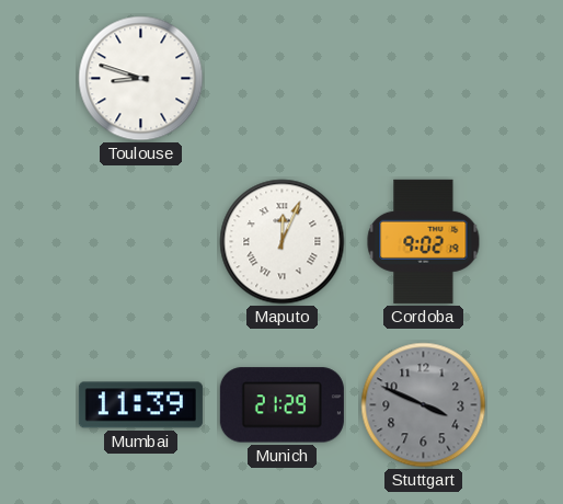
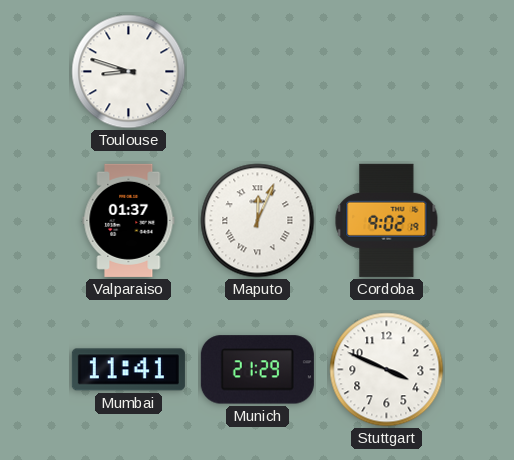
Valparaiso: none -> 01:37
Mumbai: 11:39 -> 11:41
Stuttgart dial: grey -> white
